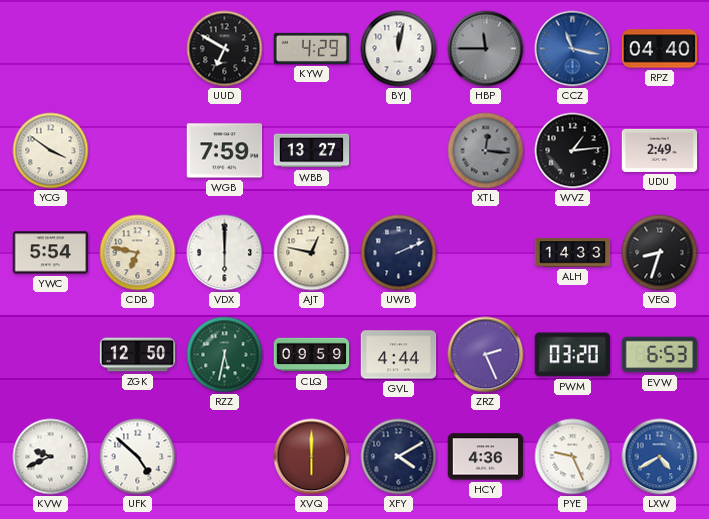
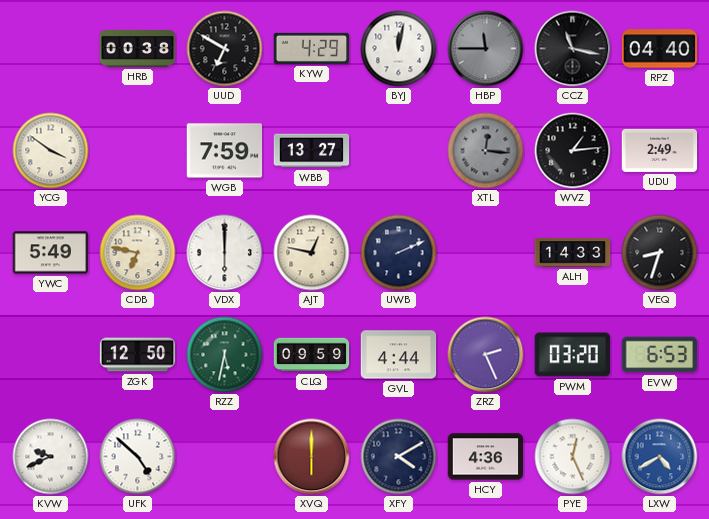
HRB: none -> 00:38
CCZ dial: blue -> black
YWC: 5:54 -> 5:49
PYE: 9:26 -> 12:26
